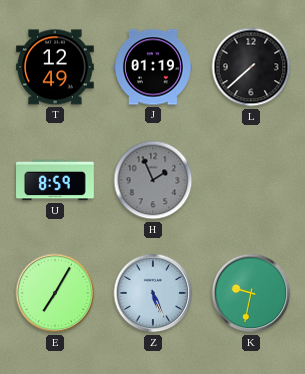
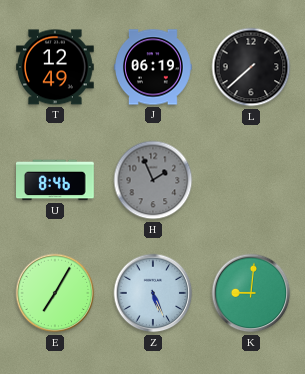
J: 01:19 -> 06:19
U: 8:59 -> 8:46
K: 9:32 -> 9:01
